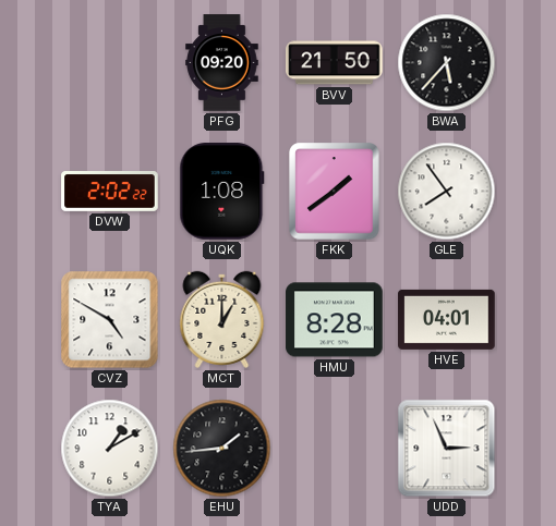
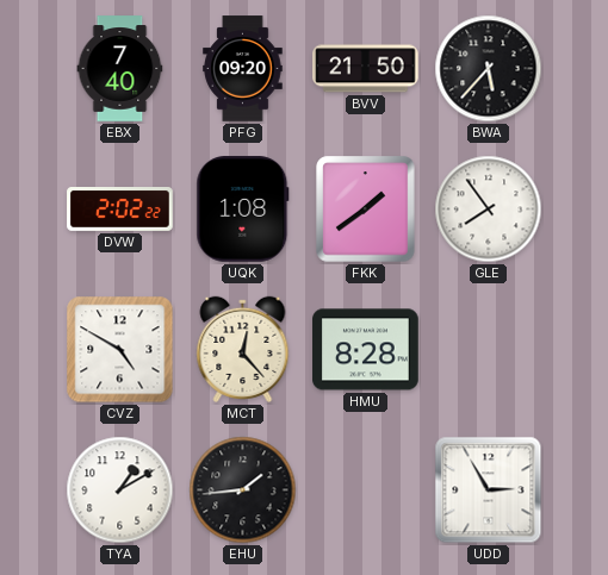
EBX: none -> 7:40
MCT: 1:00 -> 12:23
HVE: 04:01 -> none
UDD: 2:56 -> 2:55
